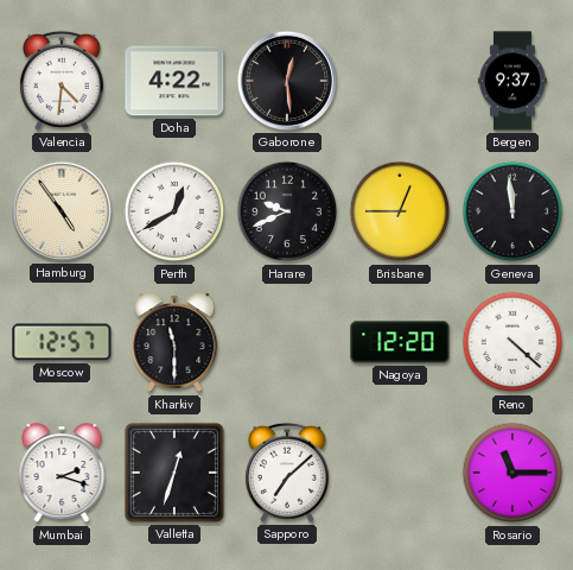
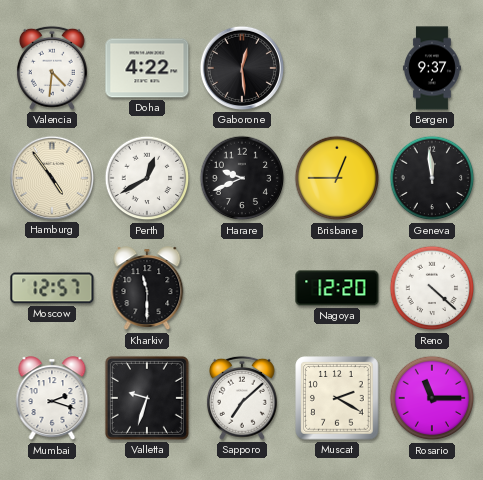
Valletta: 12:33 -> 9:33
Muscat: none -> 2:20
